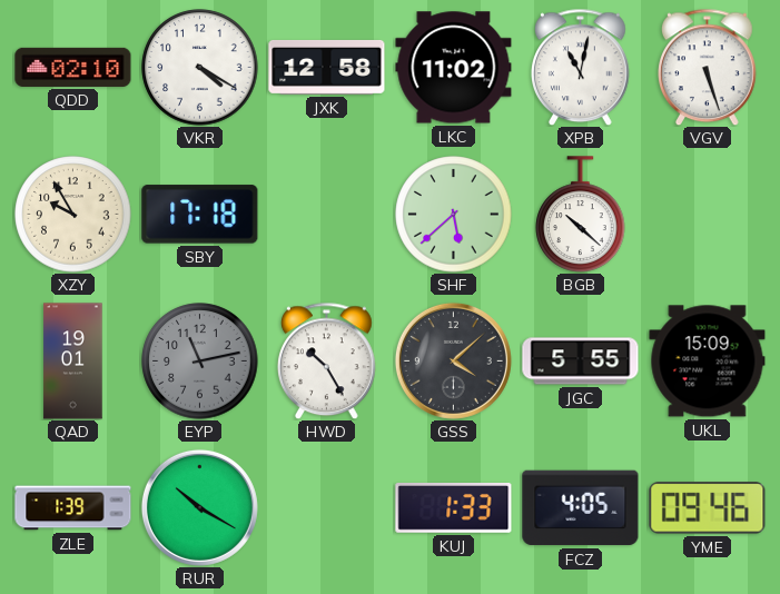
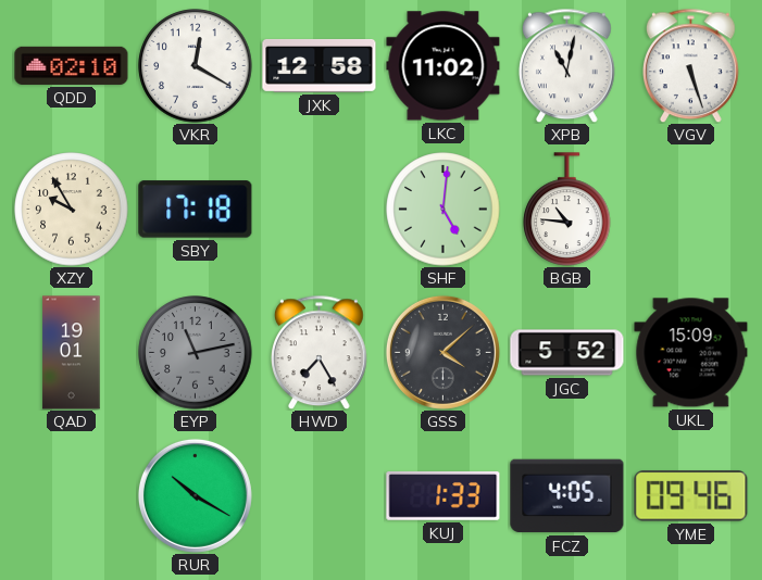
VKR: 4:20 -> 12:20
SHF: 5:38 -> 5:01
BGB: 10:22 -> 10:46
HWD: 10:25 -> 7:25
JGC: 5:55 -> 5:52
ZLE: 1:39 -> none
